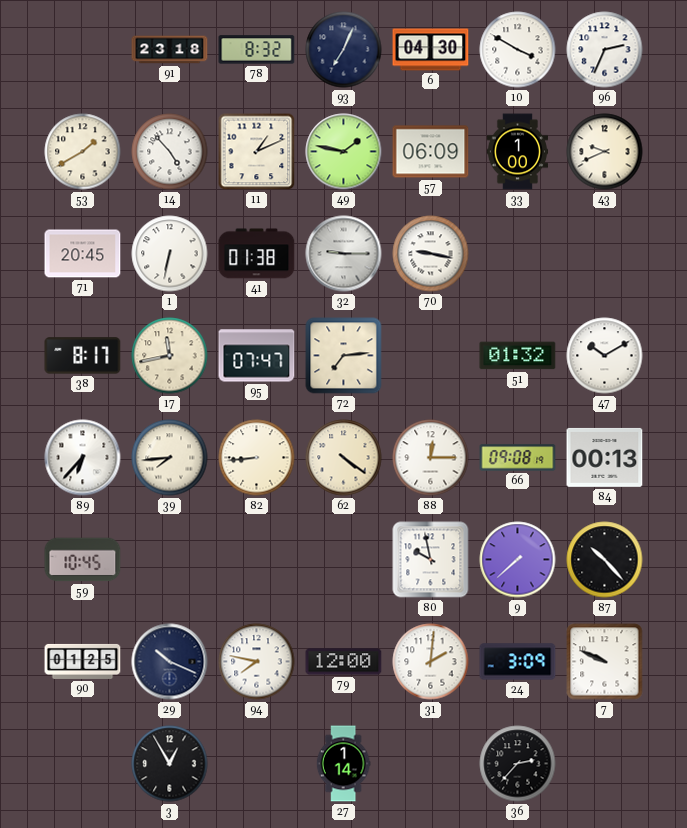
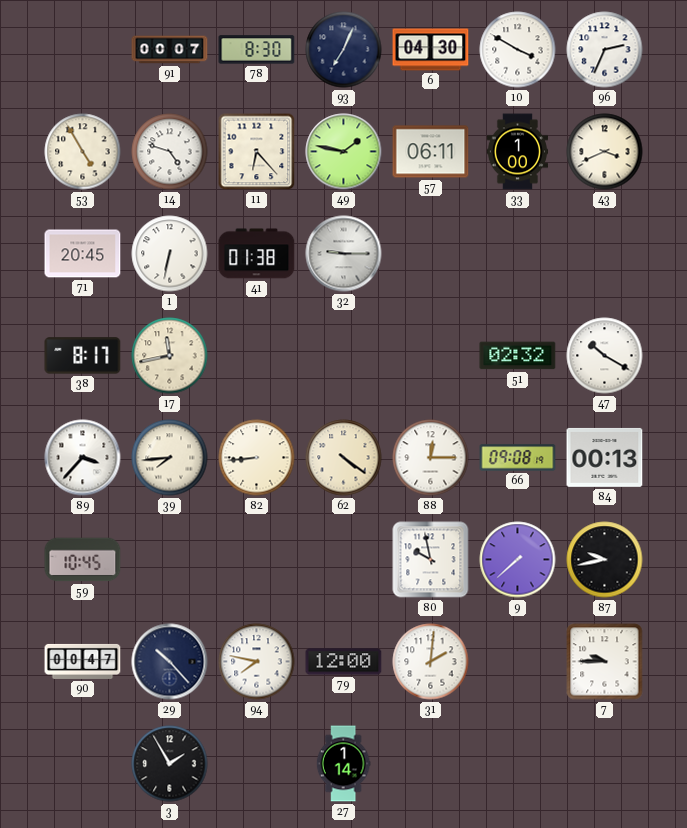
91: 23:18 -> 00:07
78: 8:32 -> 8:30
53: 1:40 -> 4:55
14: 4:53 -> 4:48
11: 1:11 -> 6:23
57: 06:09 -> 06:11
43: 9:41 -> 3:41
70: 9:17 -> none
95: 07:47 -> none
72: 7:14 -> none
51: 01:32 -> 02:32
47: 10:10 -> 10:20
89: 6:37 -> 3:37
87: 10:23 -> 9:43
90: 01:25 -> 00:47
29: 10:19 -> 10:23
24: 3:09 -> none
7: 9:49 -> 9:45
3: 12:55 -> 1:55
36: 2:37 -> none
